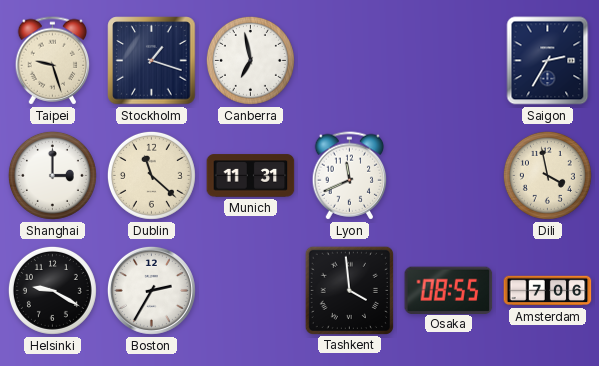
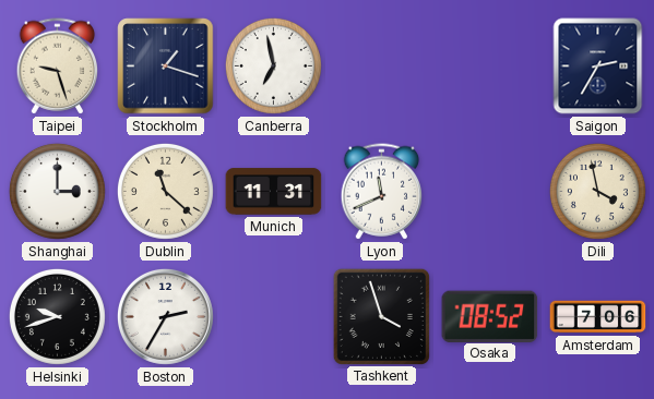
Helsinki: 9:20 -> 9:42
Tashkent: 3:59 -> 3:57
Osaka: 08:55 -> 08:52
